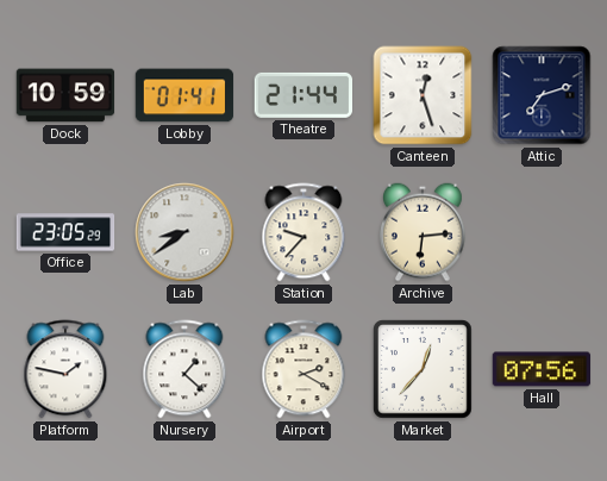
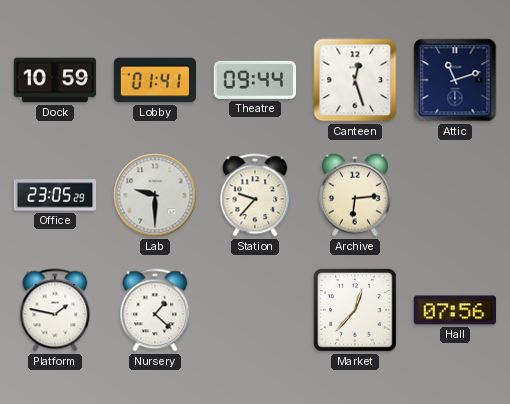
Theatre: 21:44 -> 09:44
Attic: 7:12 -> 11:12
Lab: 8:39 -> 9:30
Airport: 2:20 -> none
